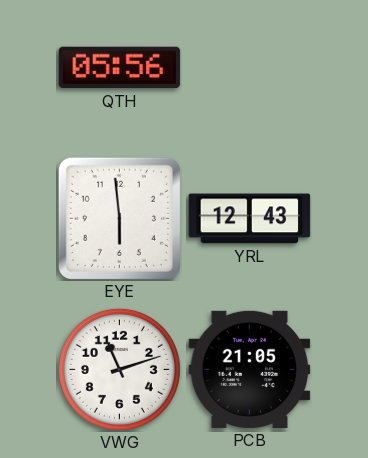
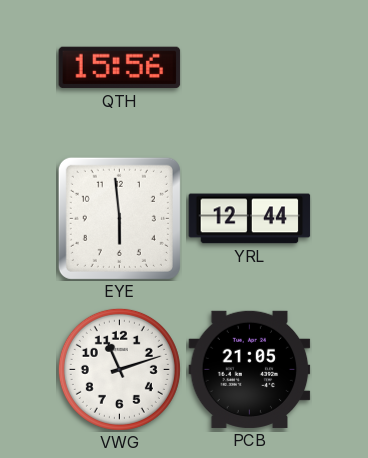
QTH: 05:56 -> 15:56
YRL: 12:43 -> 12:44
